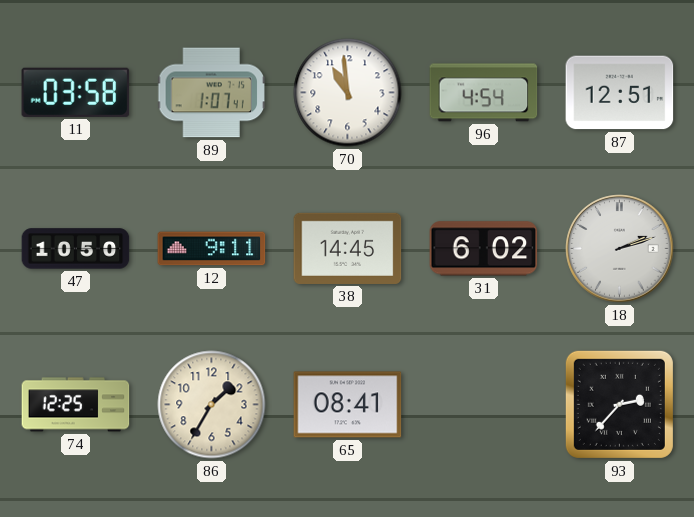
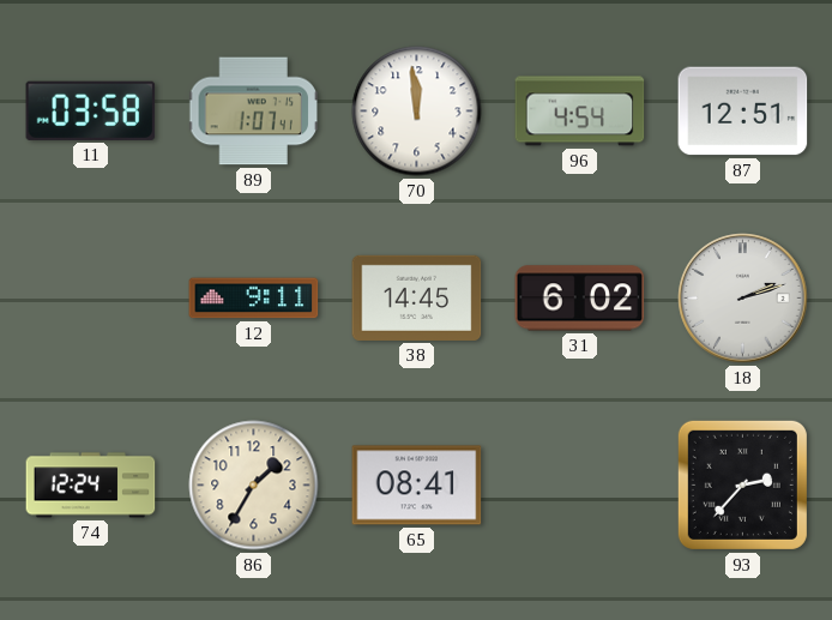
70: 10:59 -> 11:59
47: 10:50 -> none
74: 12:25 -> 12:24
